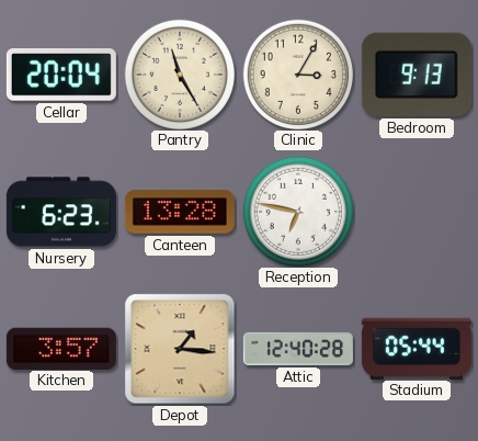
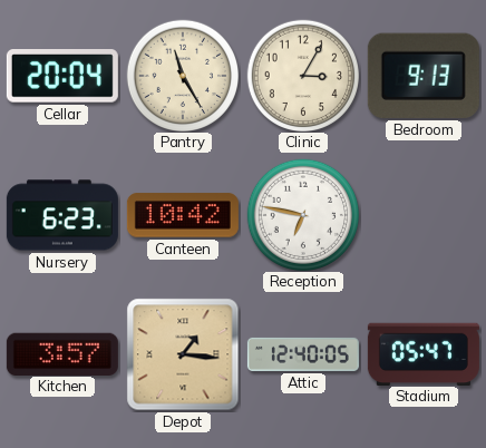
Canteen: 13:28 -> 10:42
Attic: 12:40:28 -> 12:40:05
Stadium: 05:44 -> 05:47
